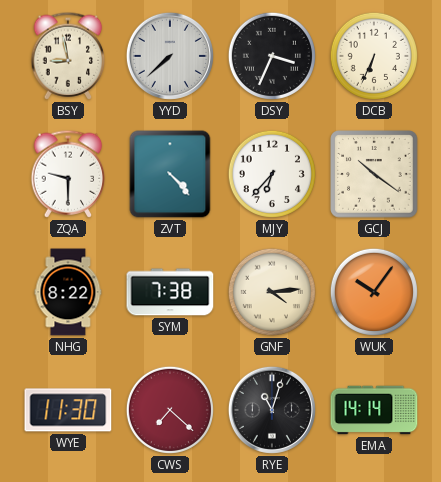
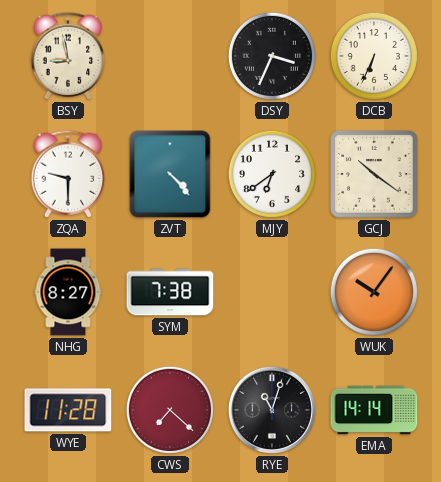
YYD: 7:38 -> none
MJY: 6:37 -> 6:39
NHG: 8:22 -> 8:27
GNF: 4:14 -> none
WYE: 11:30 -> 11:28
